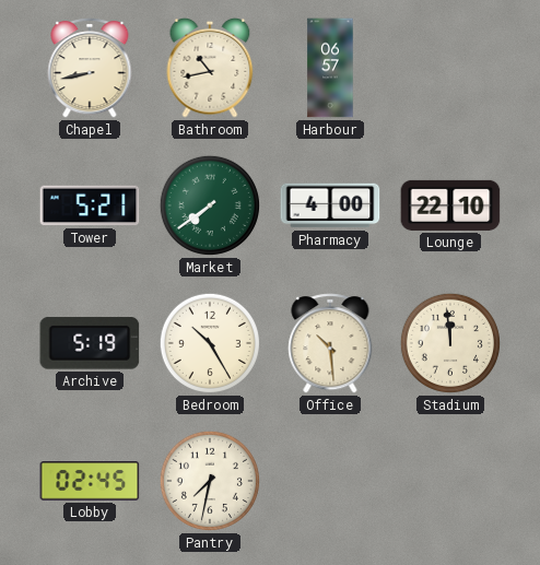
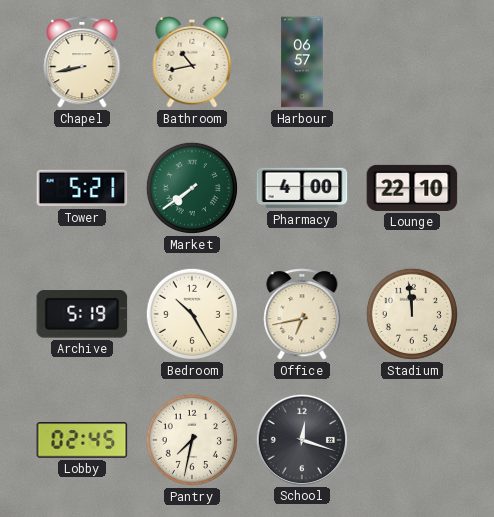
Office: 10:29 -> 6:43
School: none -> 12:18
